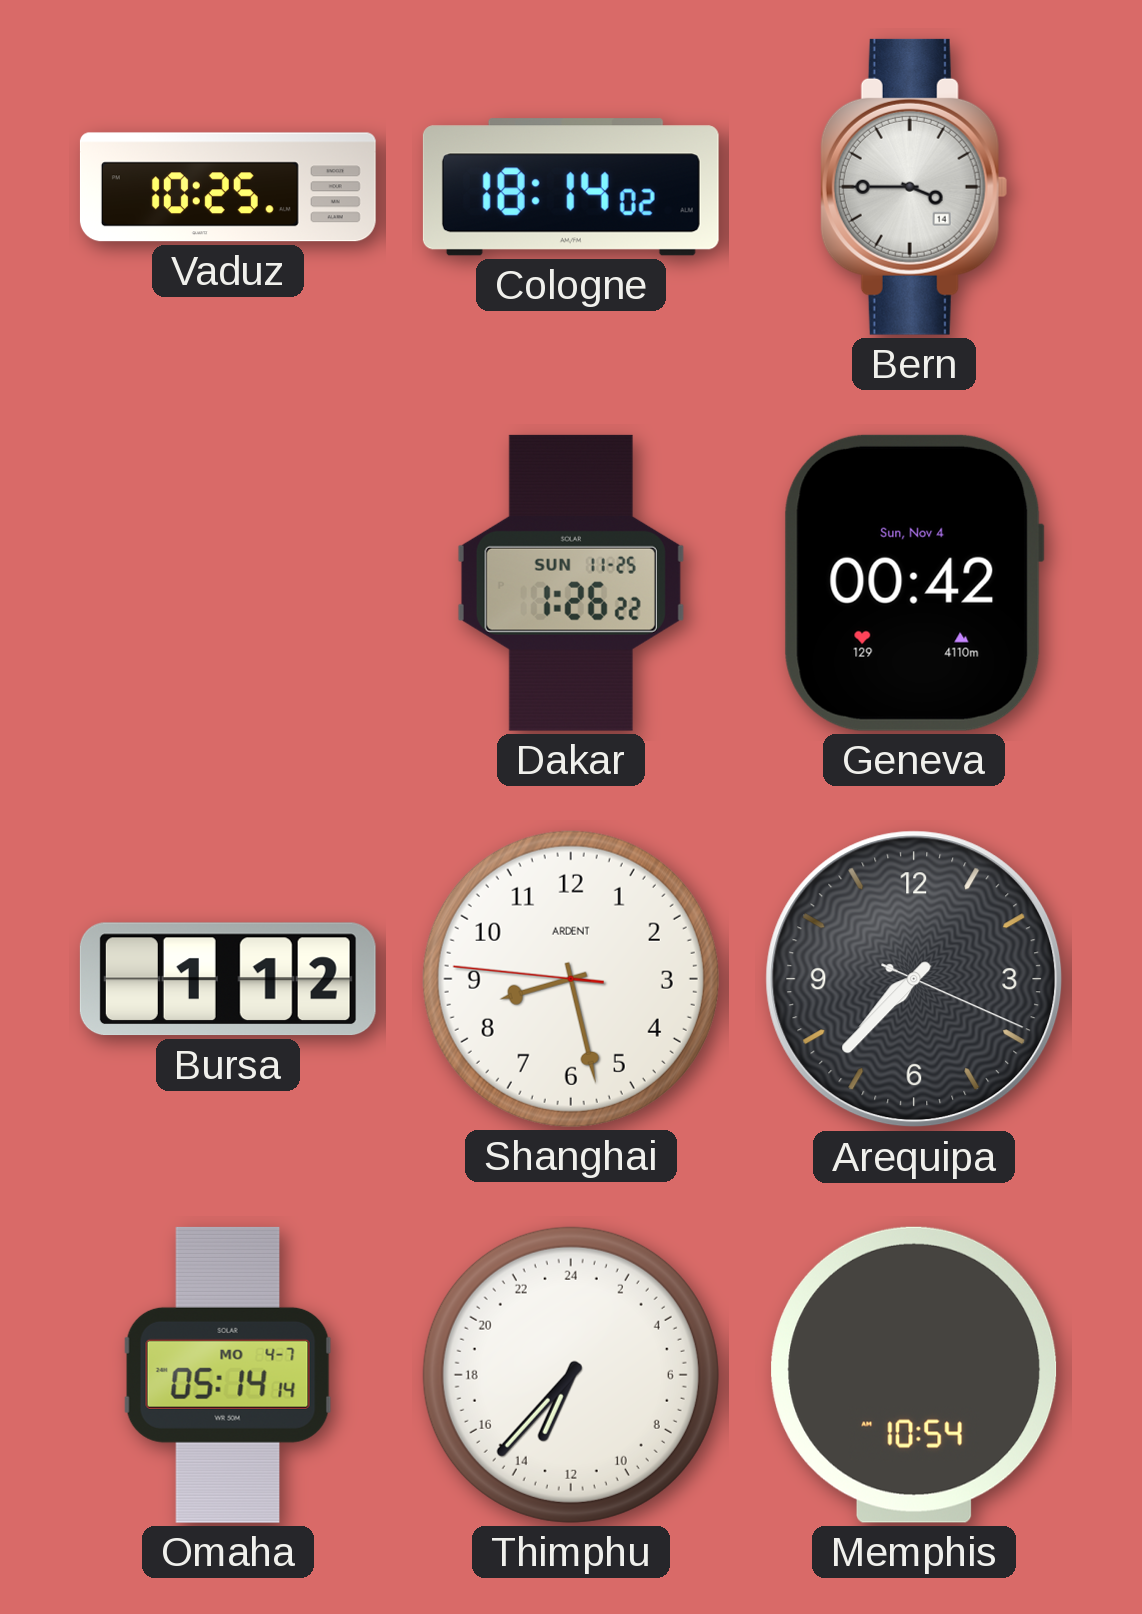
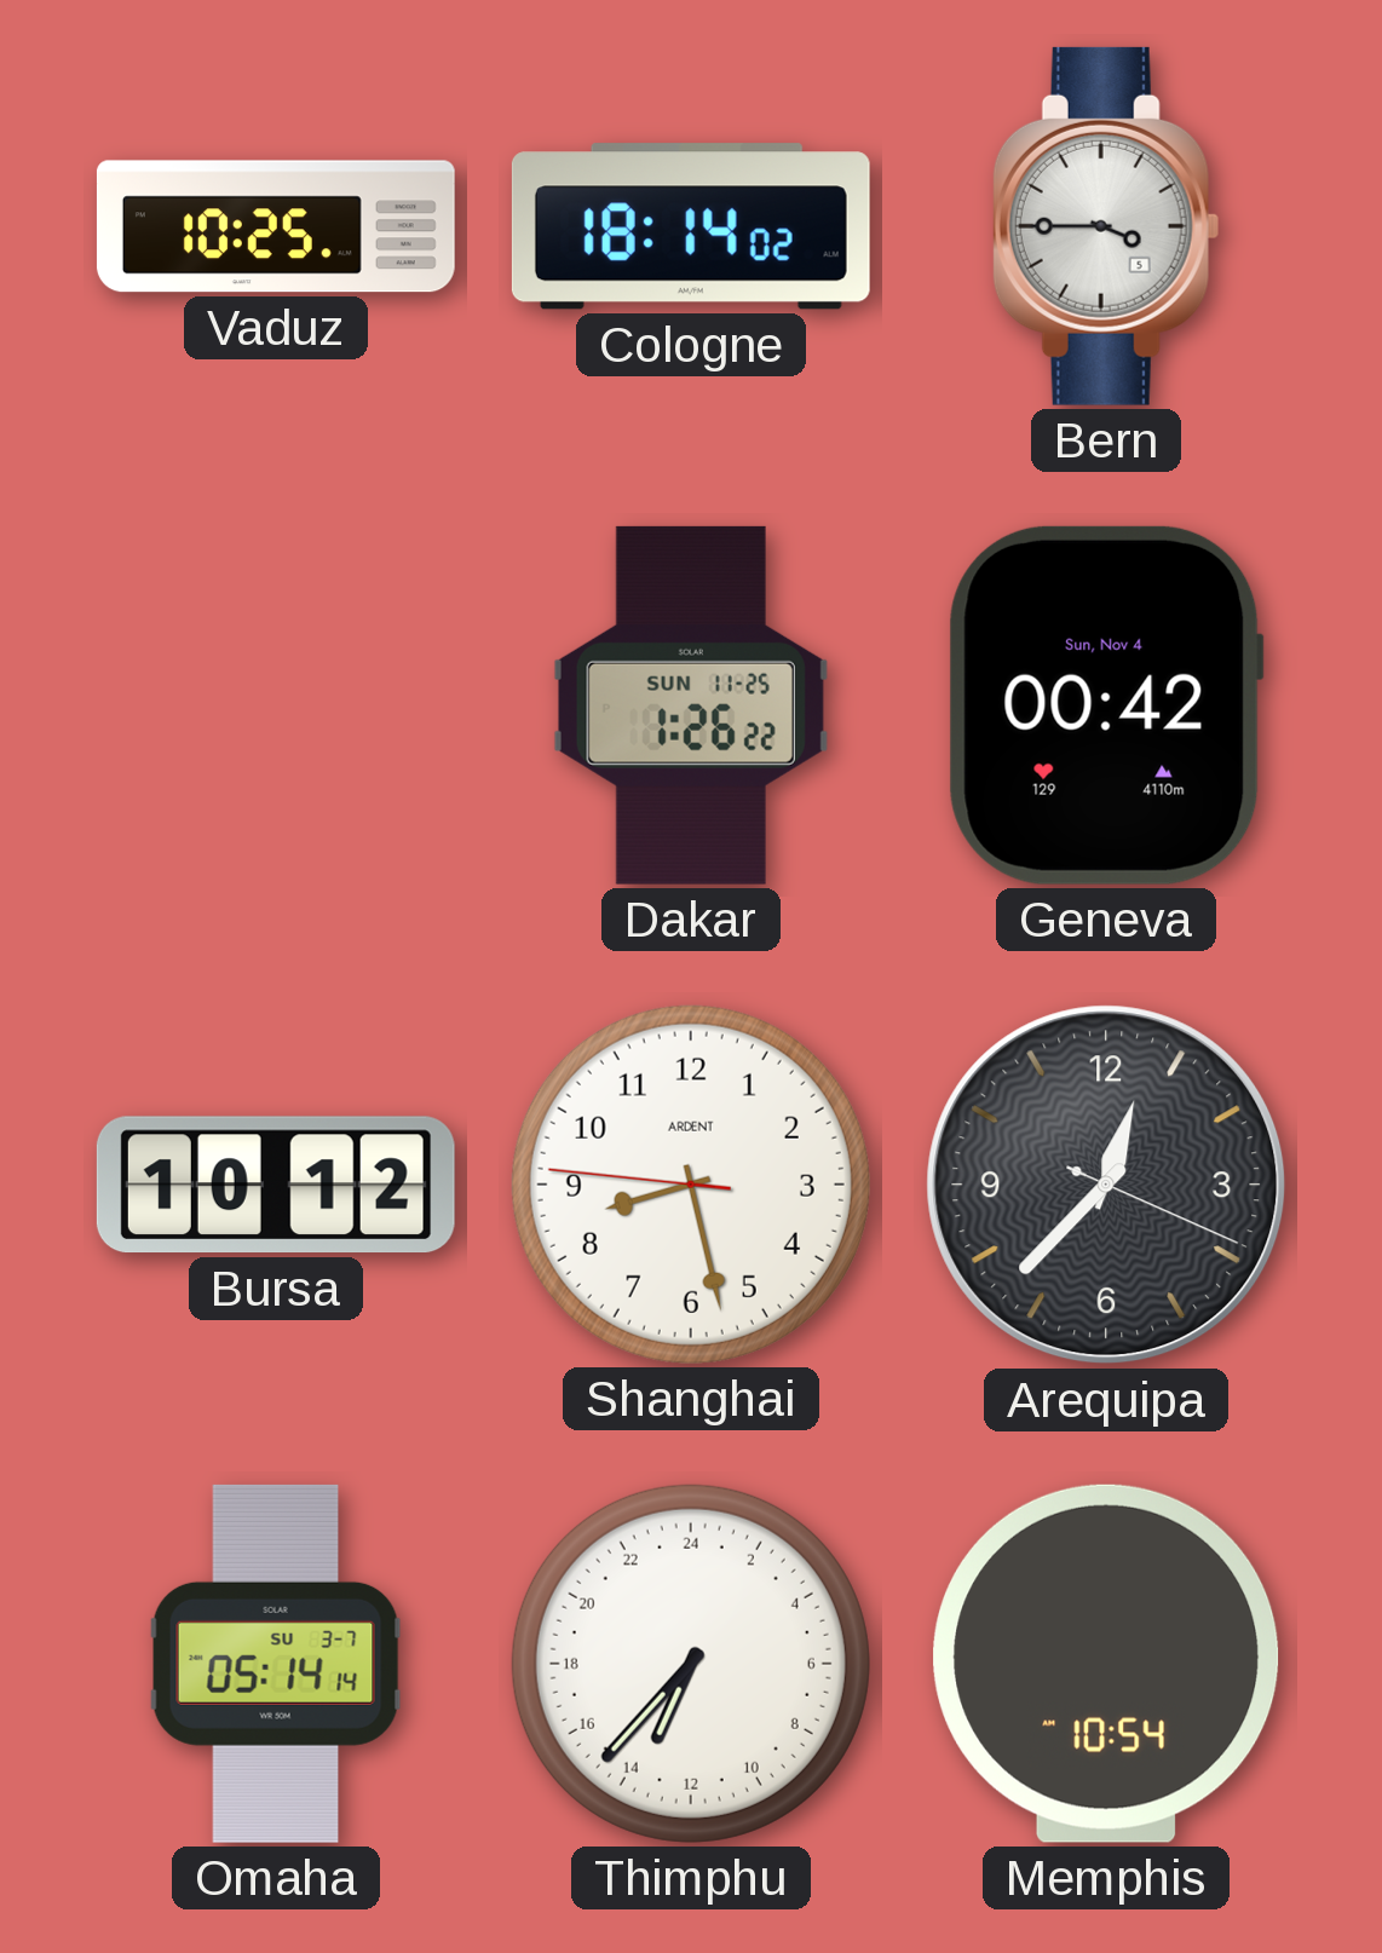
Bern date: 14 -> 5
Bursa: 1:12 -> 10:12
Arequipa: 7:37 -> 12:37
Omaha date: MO 4-7 -> SU 3-7
